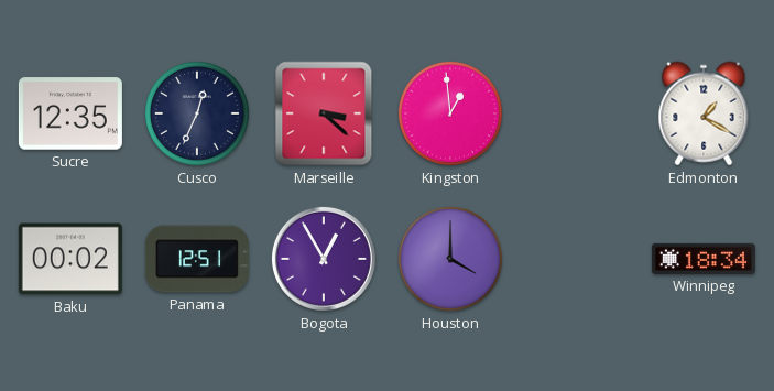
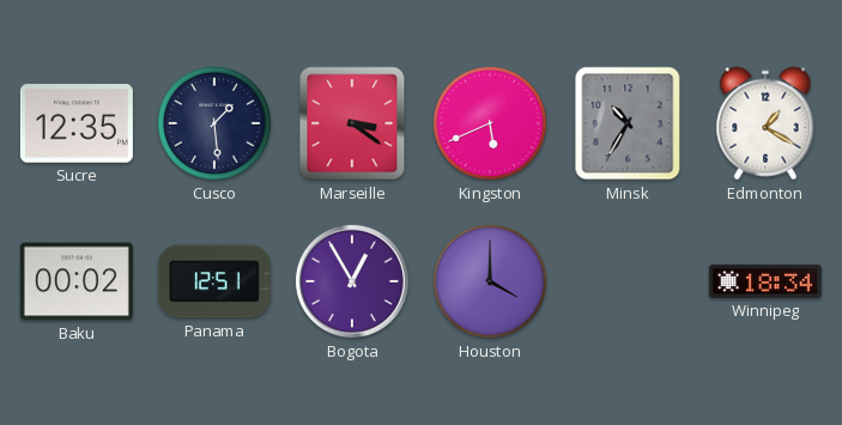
Cusco: 12:34 -> 1:29
Marseille: 3:22 -> 3:21
Kingston: 12:59 -> 5:41
Minsk: none -> 10:35
